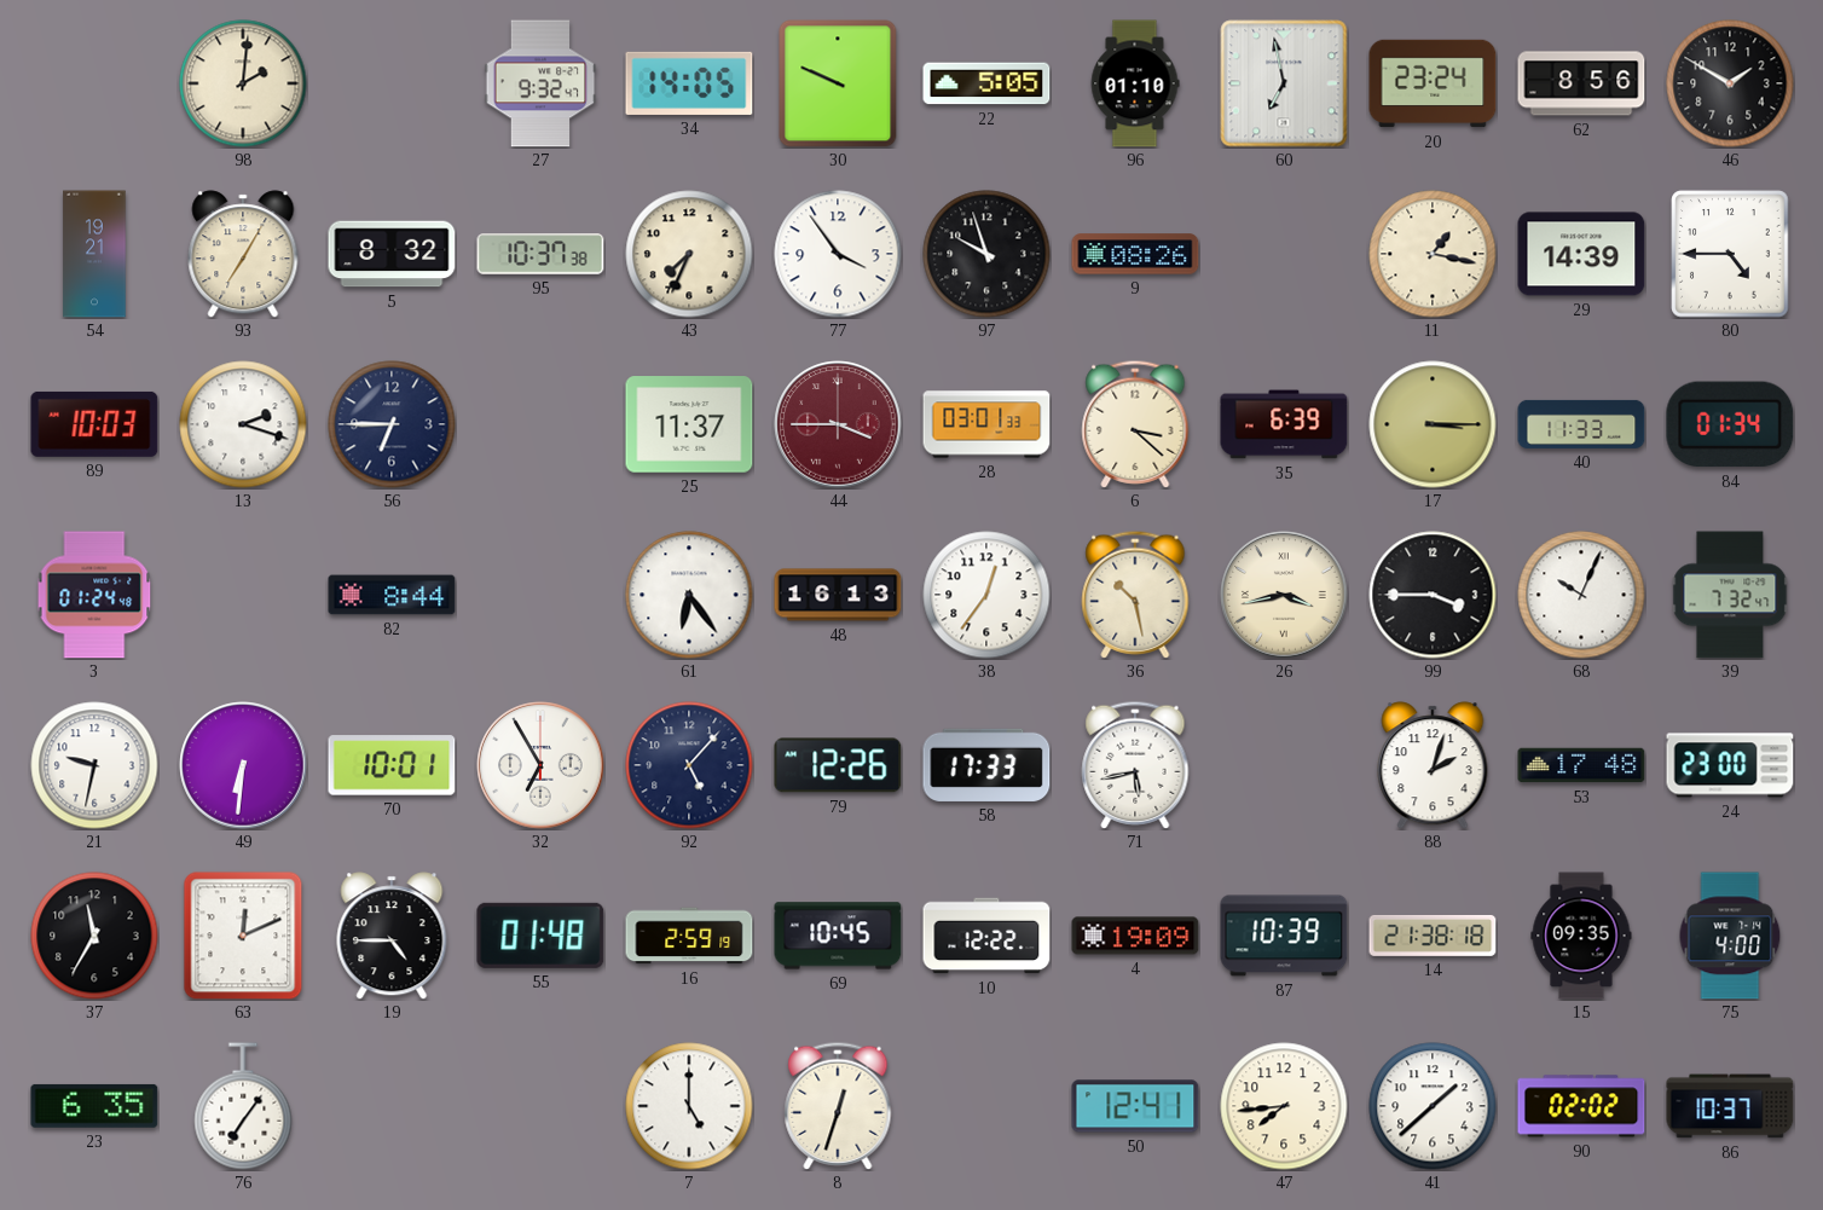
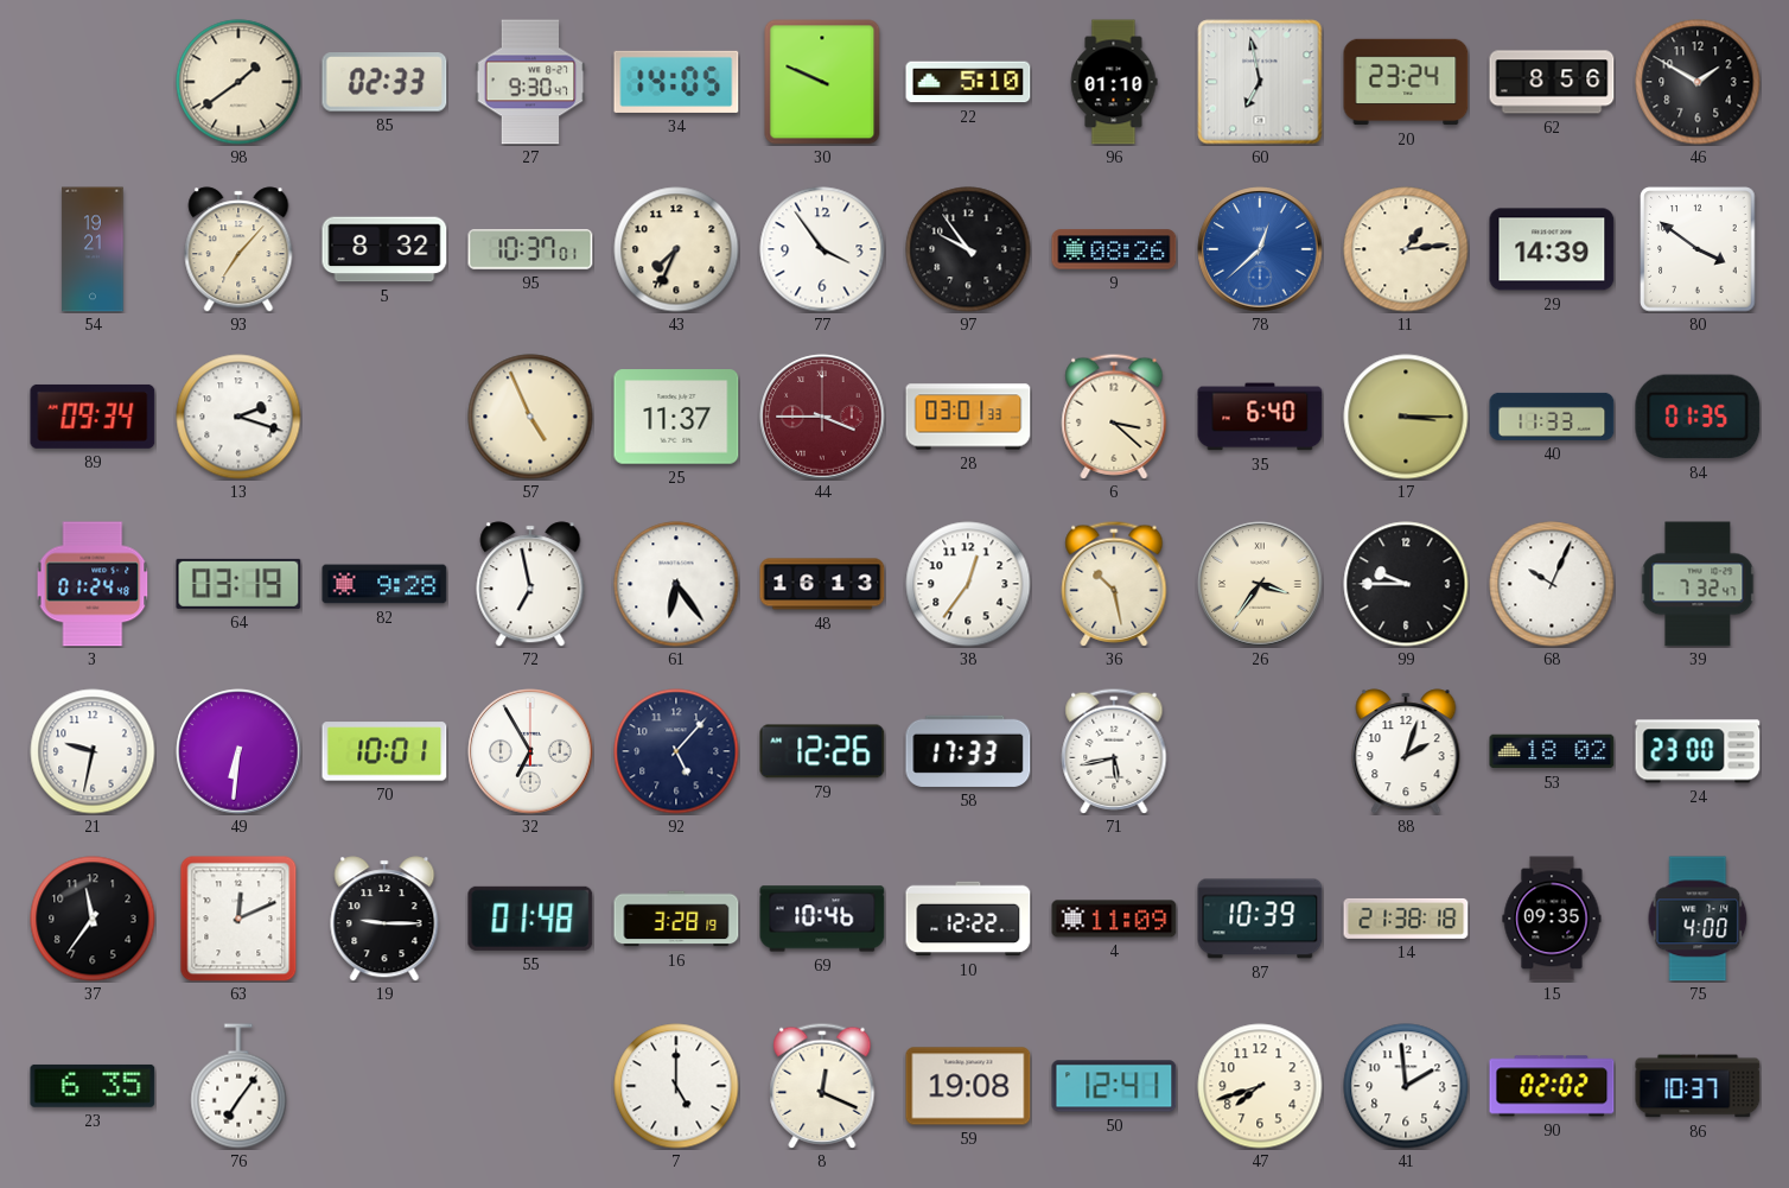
98: 2:01 -> 1:39
85: none -> 02:33
27: 9:32 -> 9:30
22: 5:05 -> 5:10
93: 7:05 -> 7:07
95: 10:37:38 -> 10:37:01
97: 9:57 -> 9:54
78: none -> 12:38
11: 1:17 -> 1:14
80: 4:45 -> 3:51
89: 10:03 -> 09:34
56: 6:45 -> none
57: none -> 4:56
35: 6:39 -> 6:40
84: 01:34 -> 01:35
64: none -> 03:19
82: 8:44 -> 9:28
72: none -> 6:58
26: 3:43 -> 3:36
99: 3:45 -> 9:45
53: 17:48 -> 18:02
37: 11:35 -> 11:36
19: 4:45 -> 9:15
16: 2:59 -> 3:28
69: 10:45 -> 10:46
4: 19:09 -> 11:09
8: 12:33 -> 12:19
59: none -> 19:08
47: 7:44 -> 7:42
41: 1:38 -> 1:59
